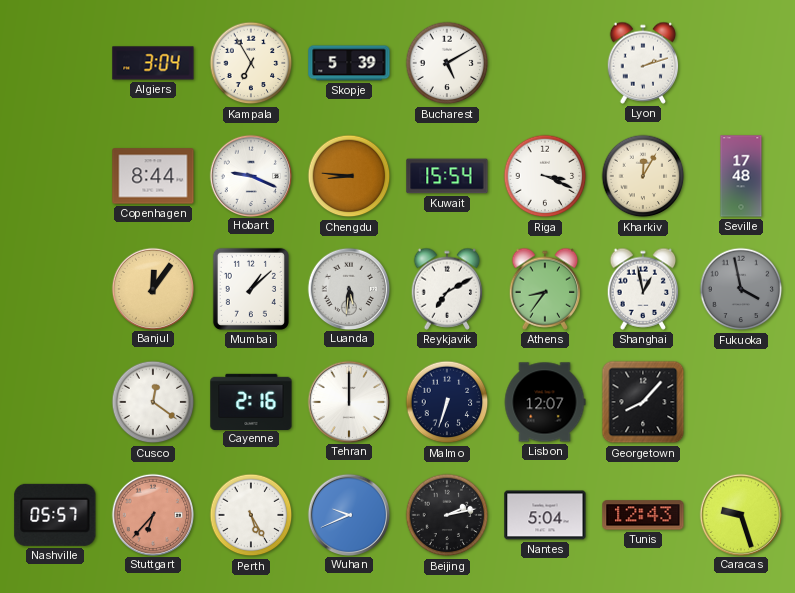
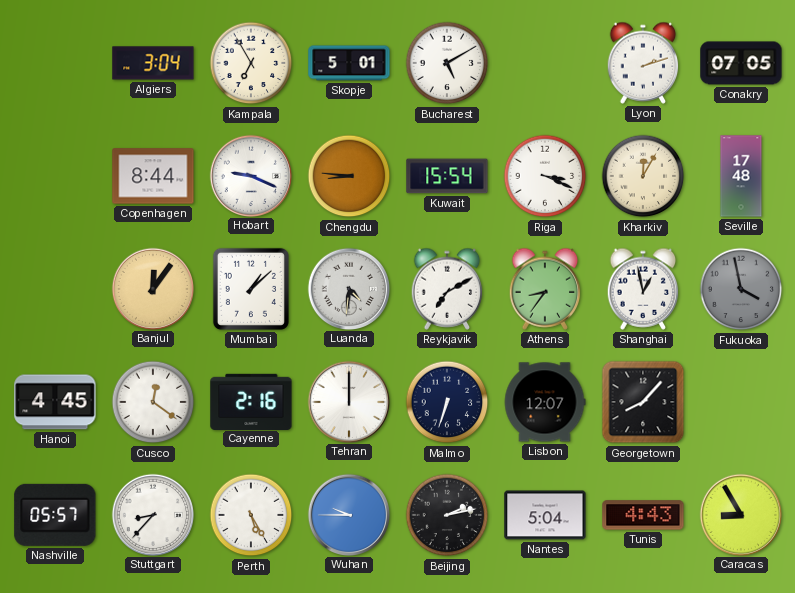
Skopje: 5:39 -> 5:01
Conakry: none -> 07:05
Luanda: 5:31 -> 4:31
Hanoi: none -> 4:45
Stuttgart: 6:37 -> 8:37
Stuttgart dial: salmon -> white
Wuhan: 9:41 -> 9:45
Tunis: 12:43 -> 4:43
Caracas: 9:27 -> 8:55
